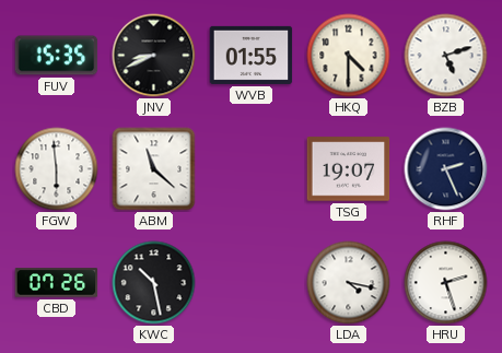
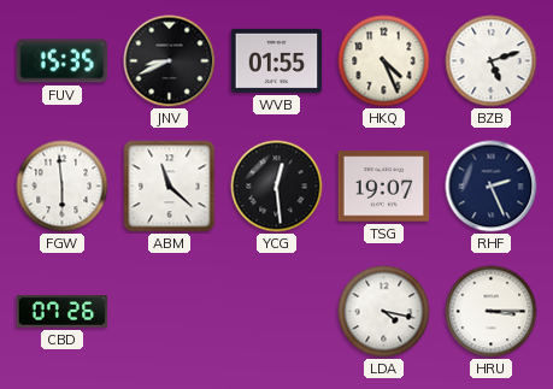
HKQ: 4:30 -> 4:26
YCG: none -> 12:29
KWC: 10:28 -> none
HRU: 2:27 -> 3:15
